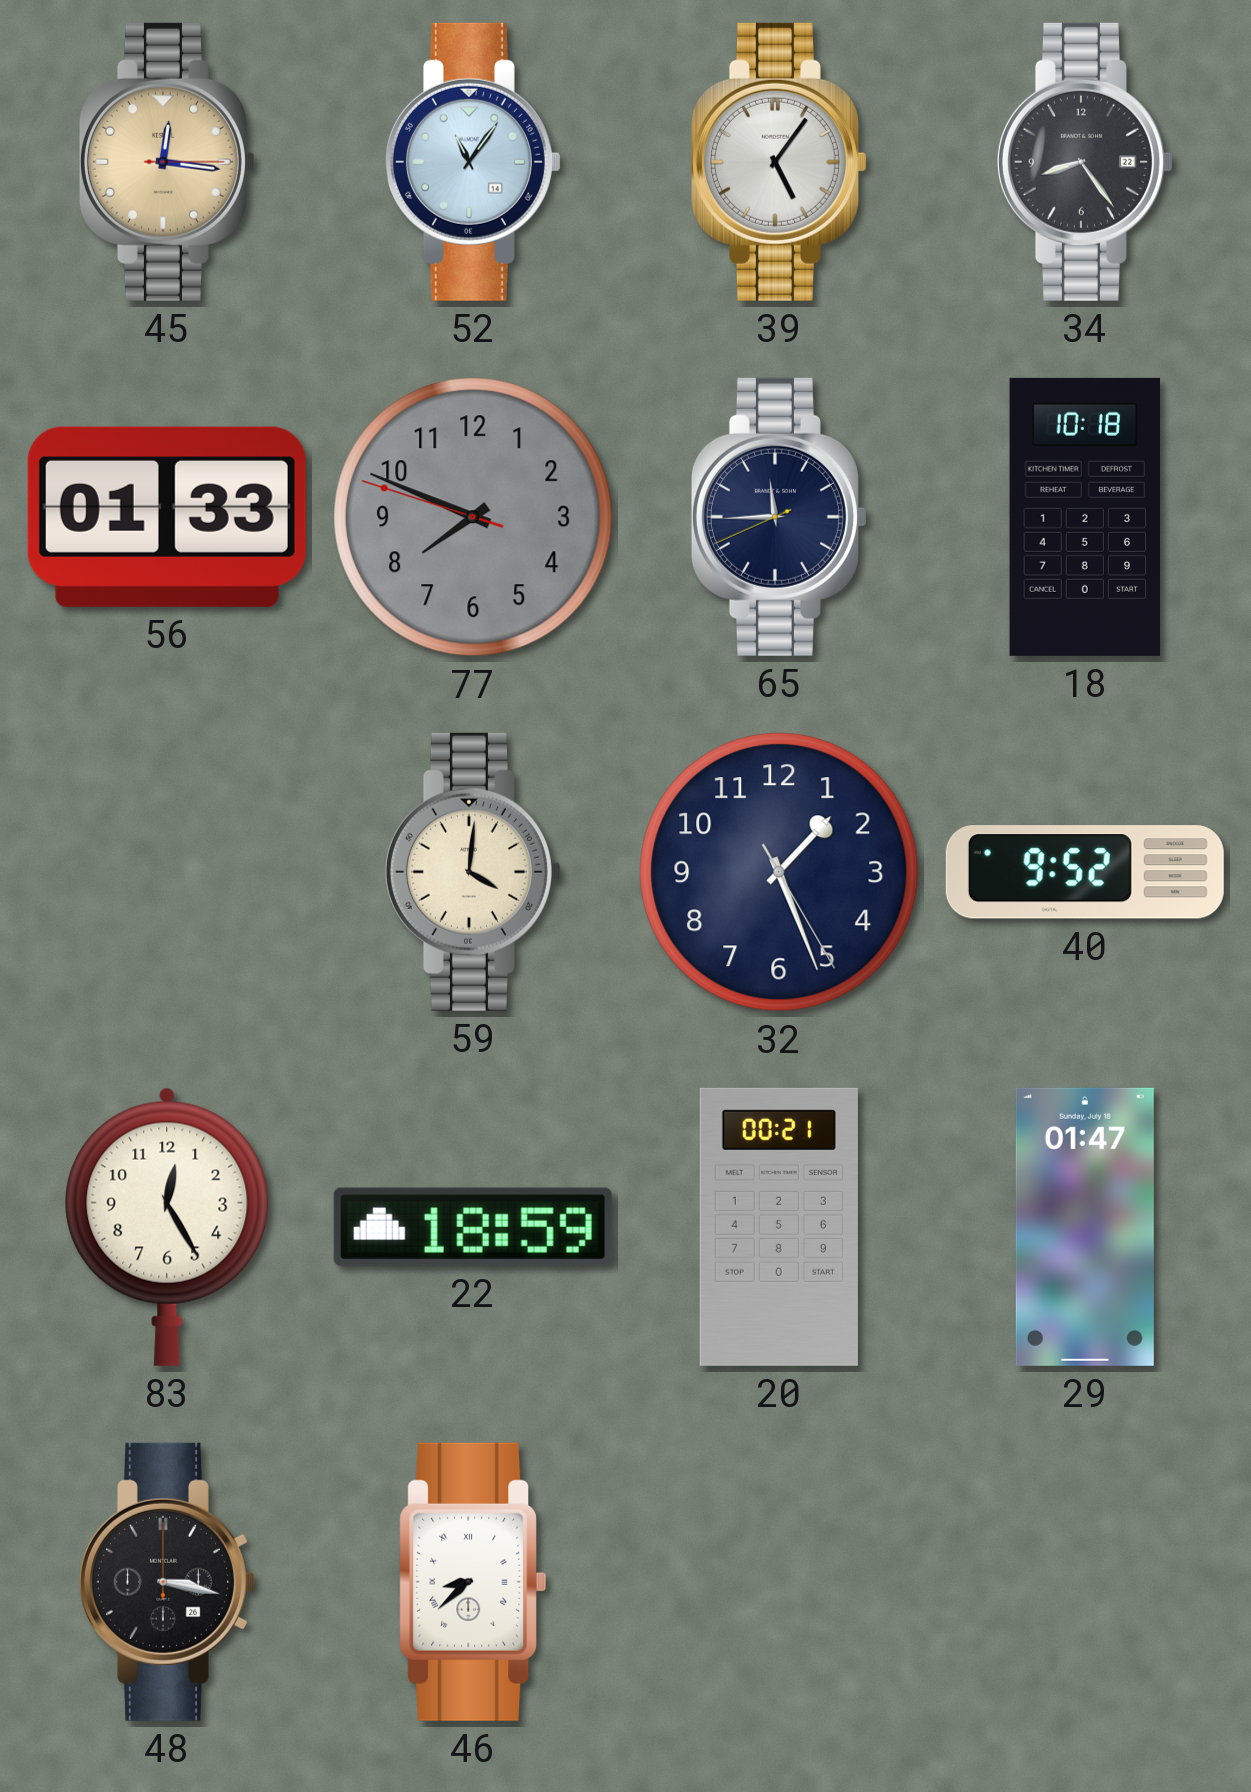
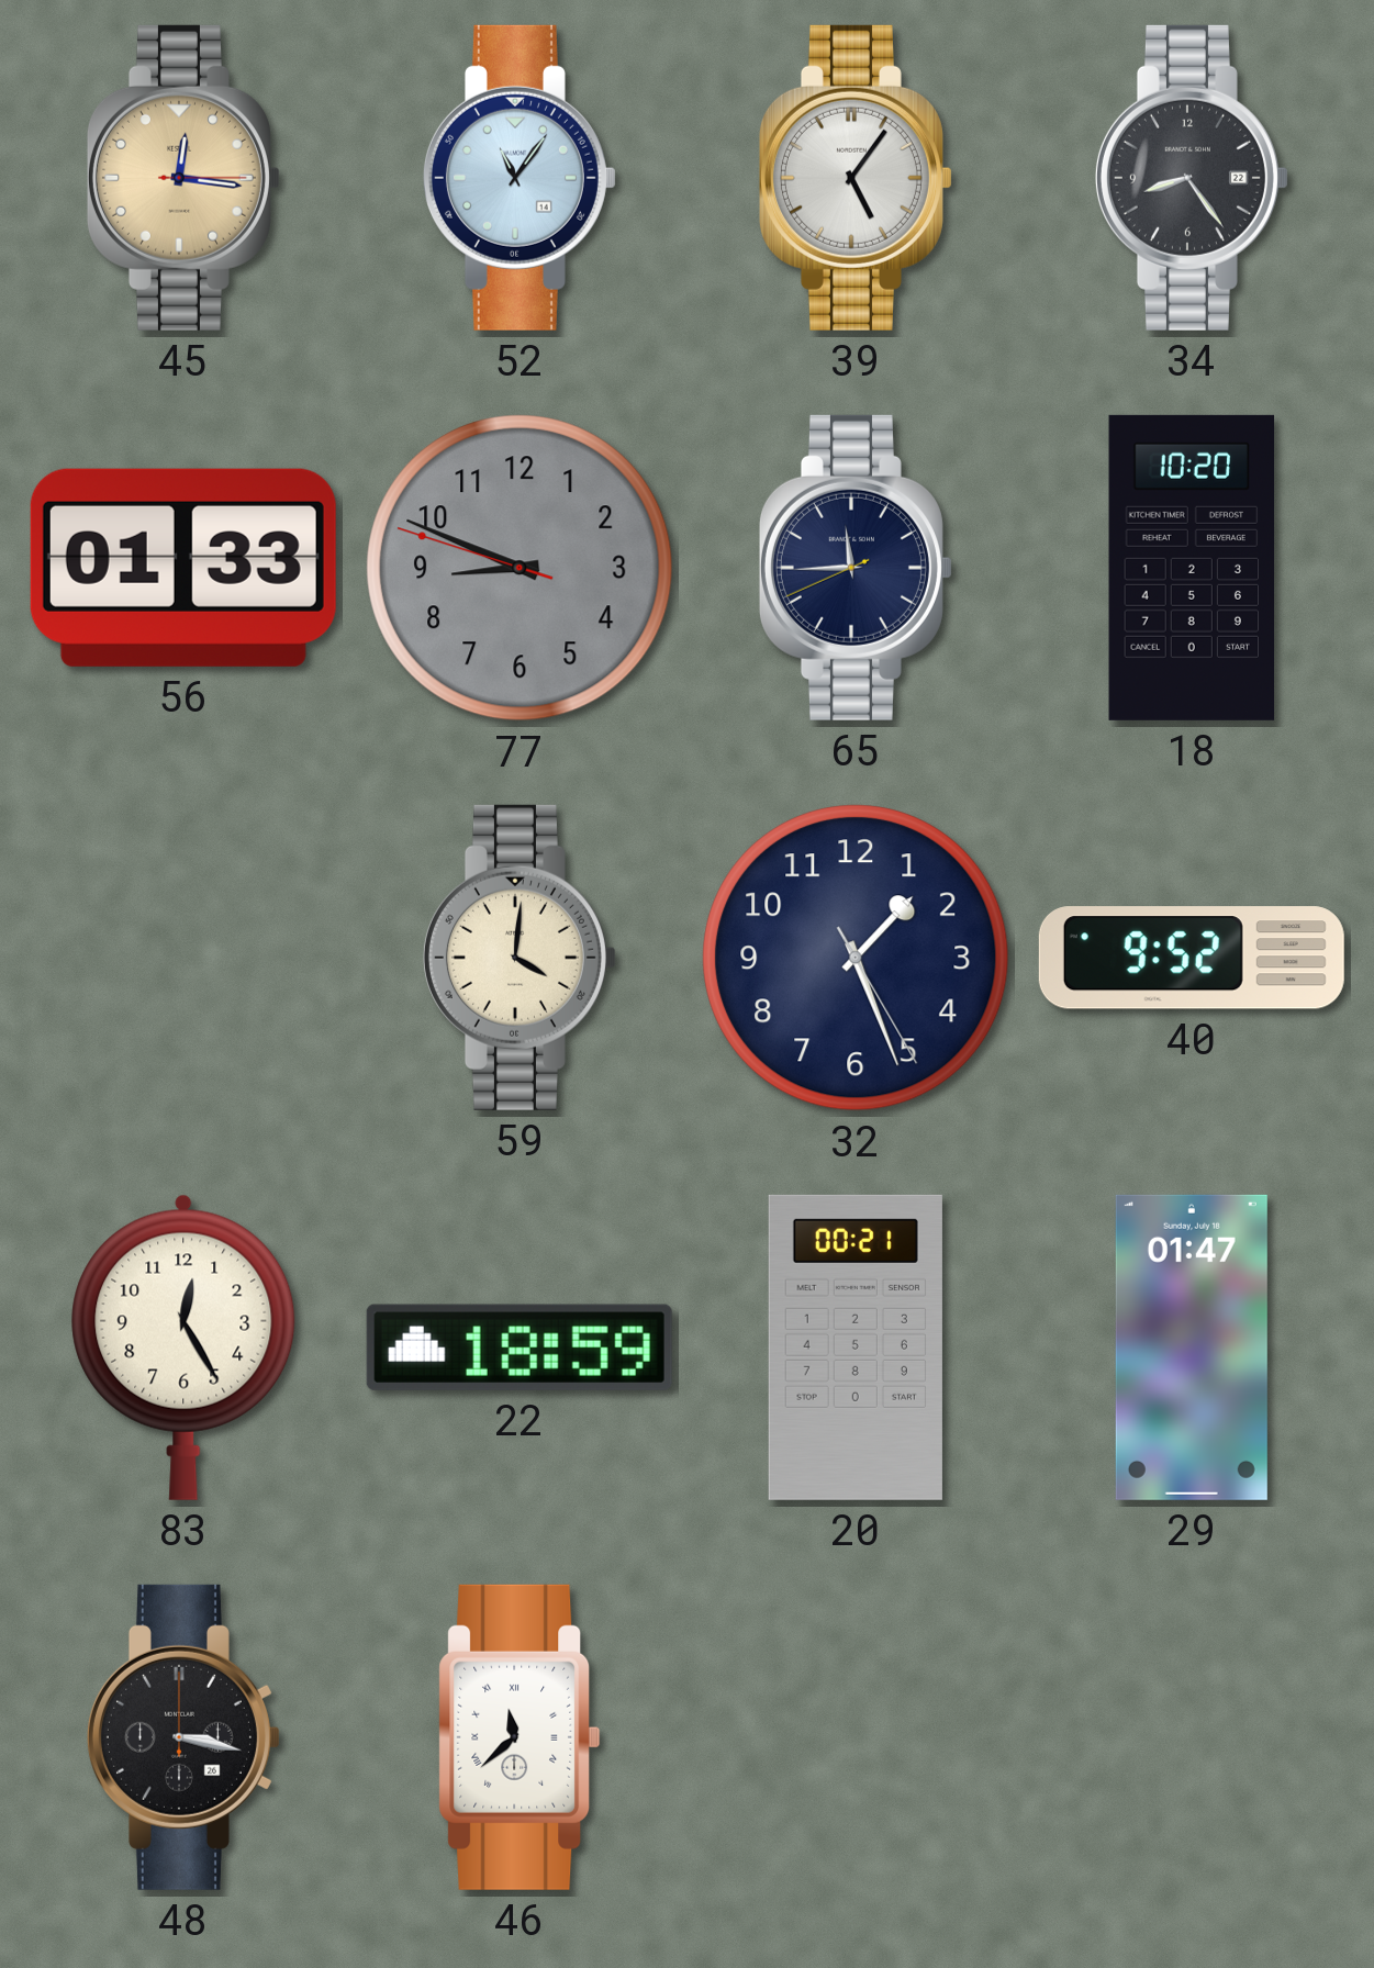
77: 7:48 -> 8:48
18: 10:18 -> 10:20
46: 8:38 -> 11:38
